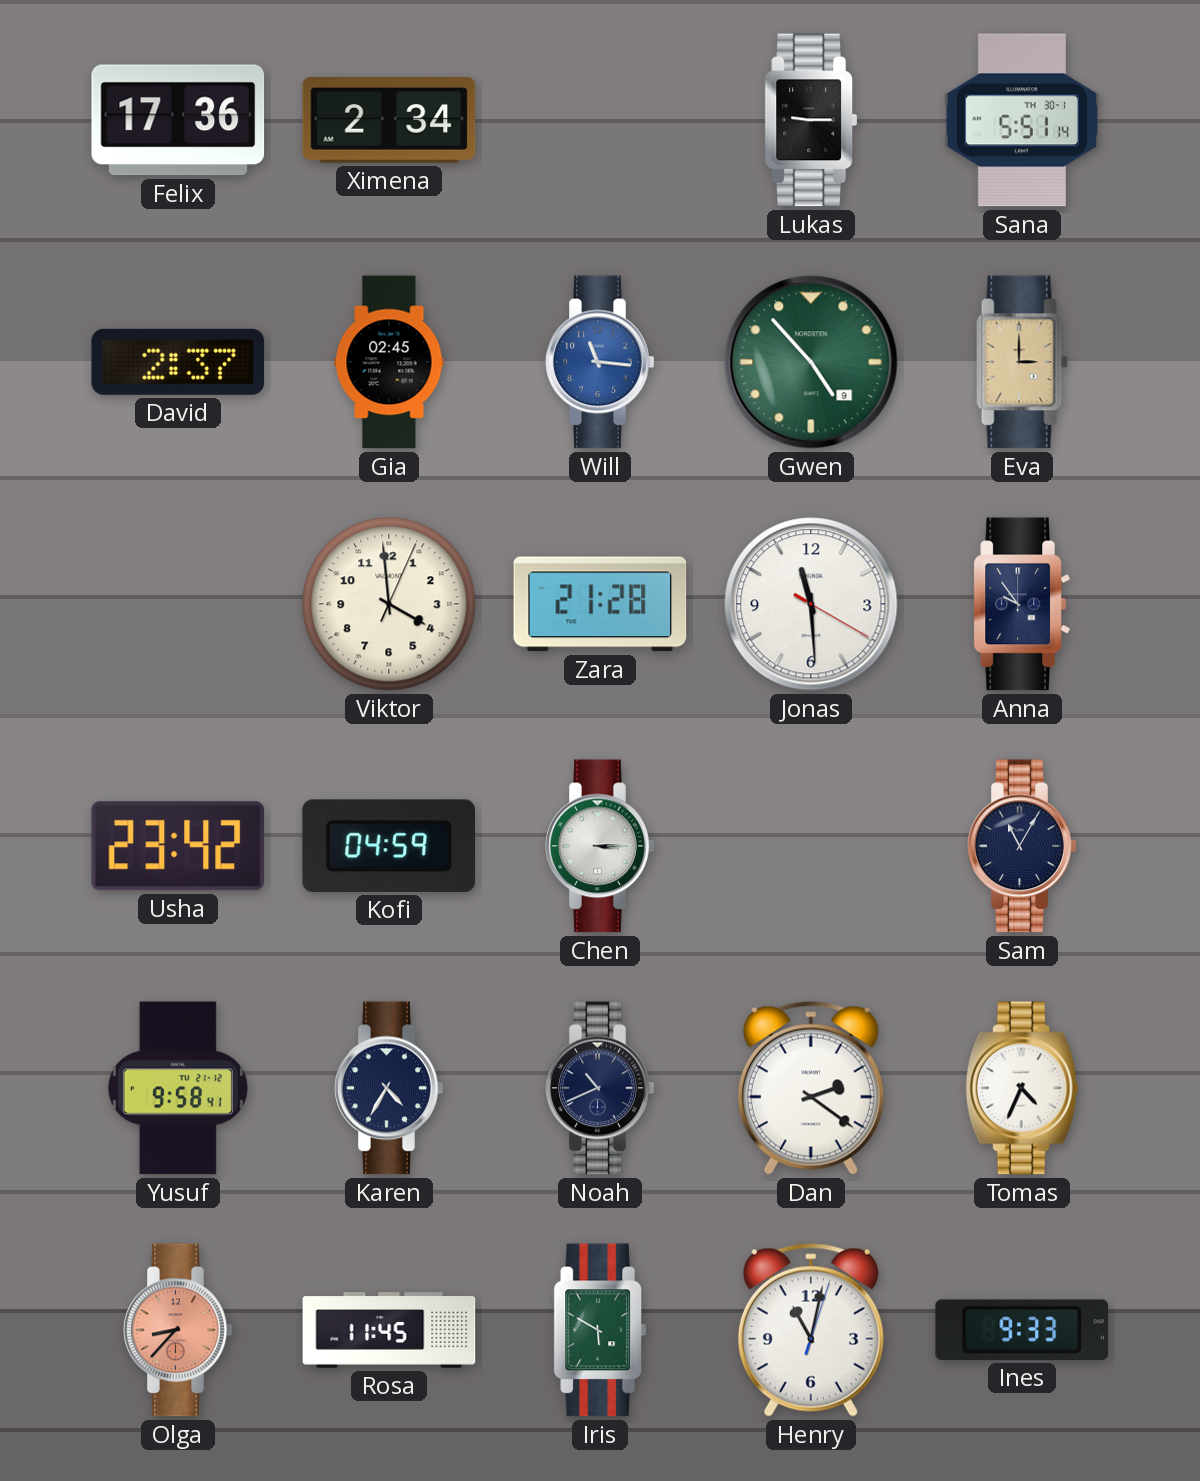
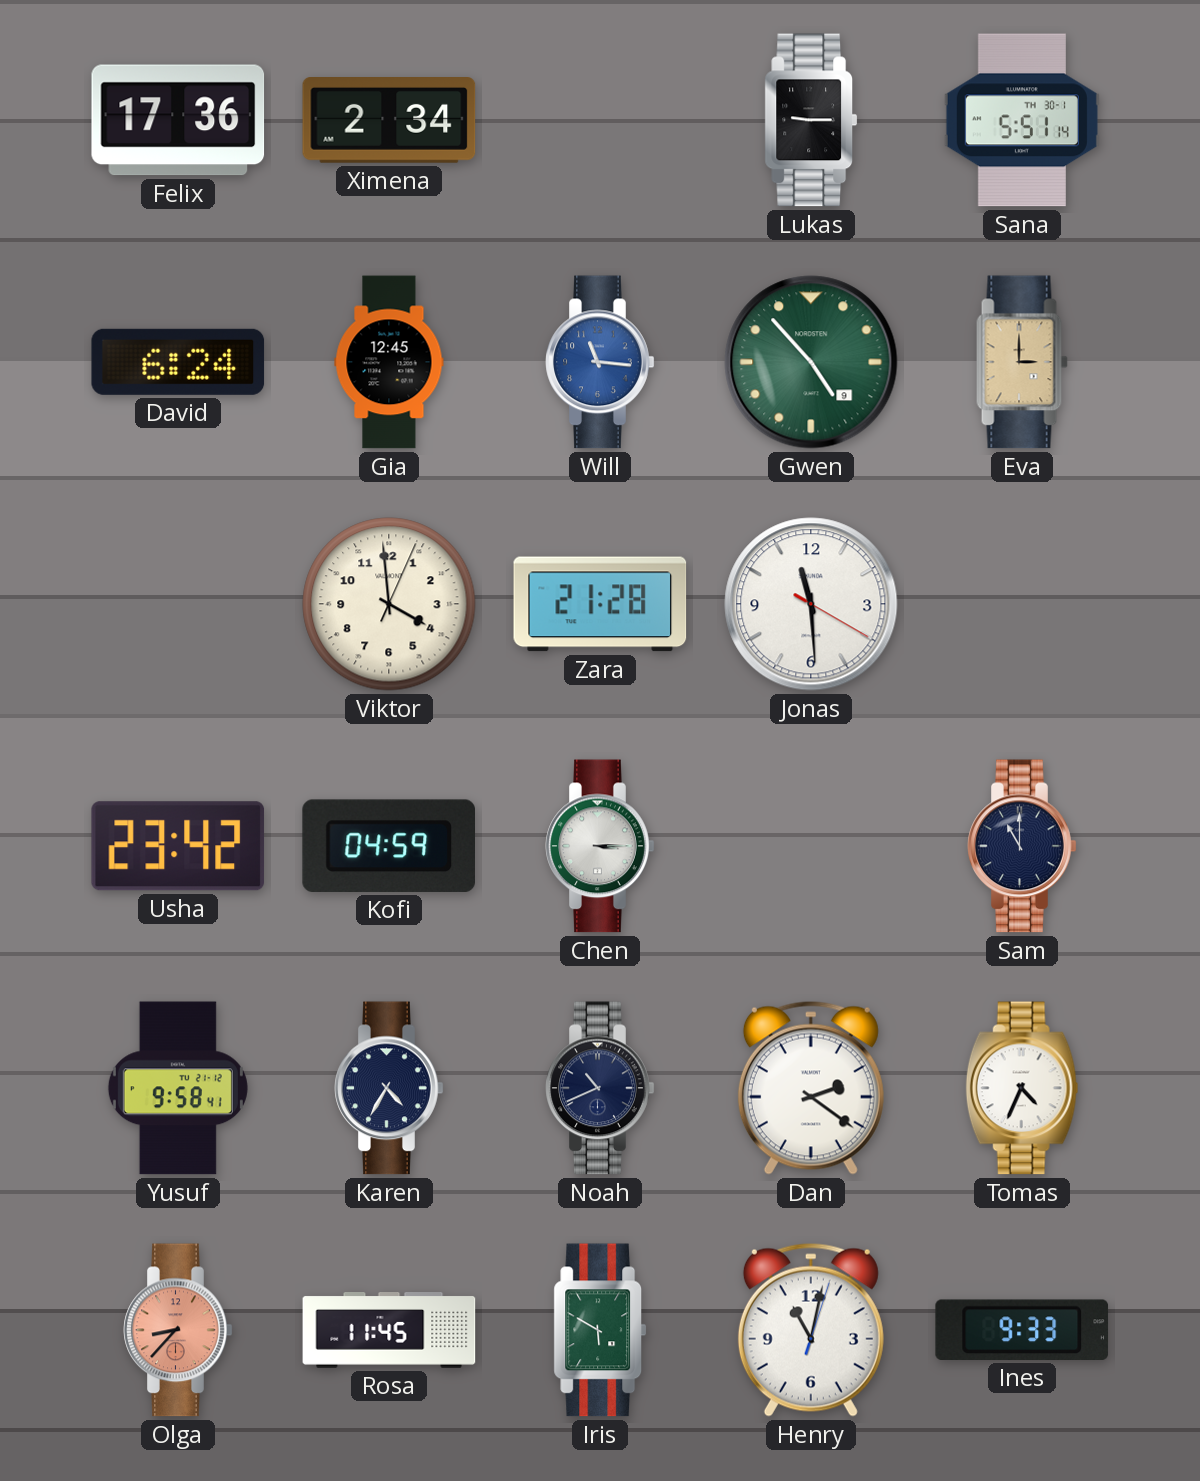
David: 2:37 -> 6:24
Gia: 02:45 -> 12:45
Anna: 9:54 -> none
Sam: 11:05 -> 11:00
